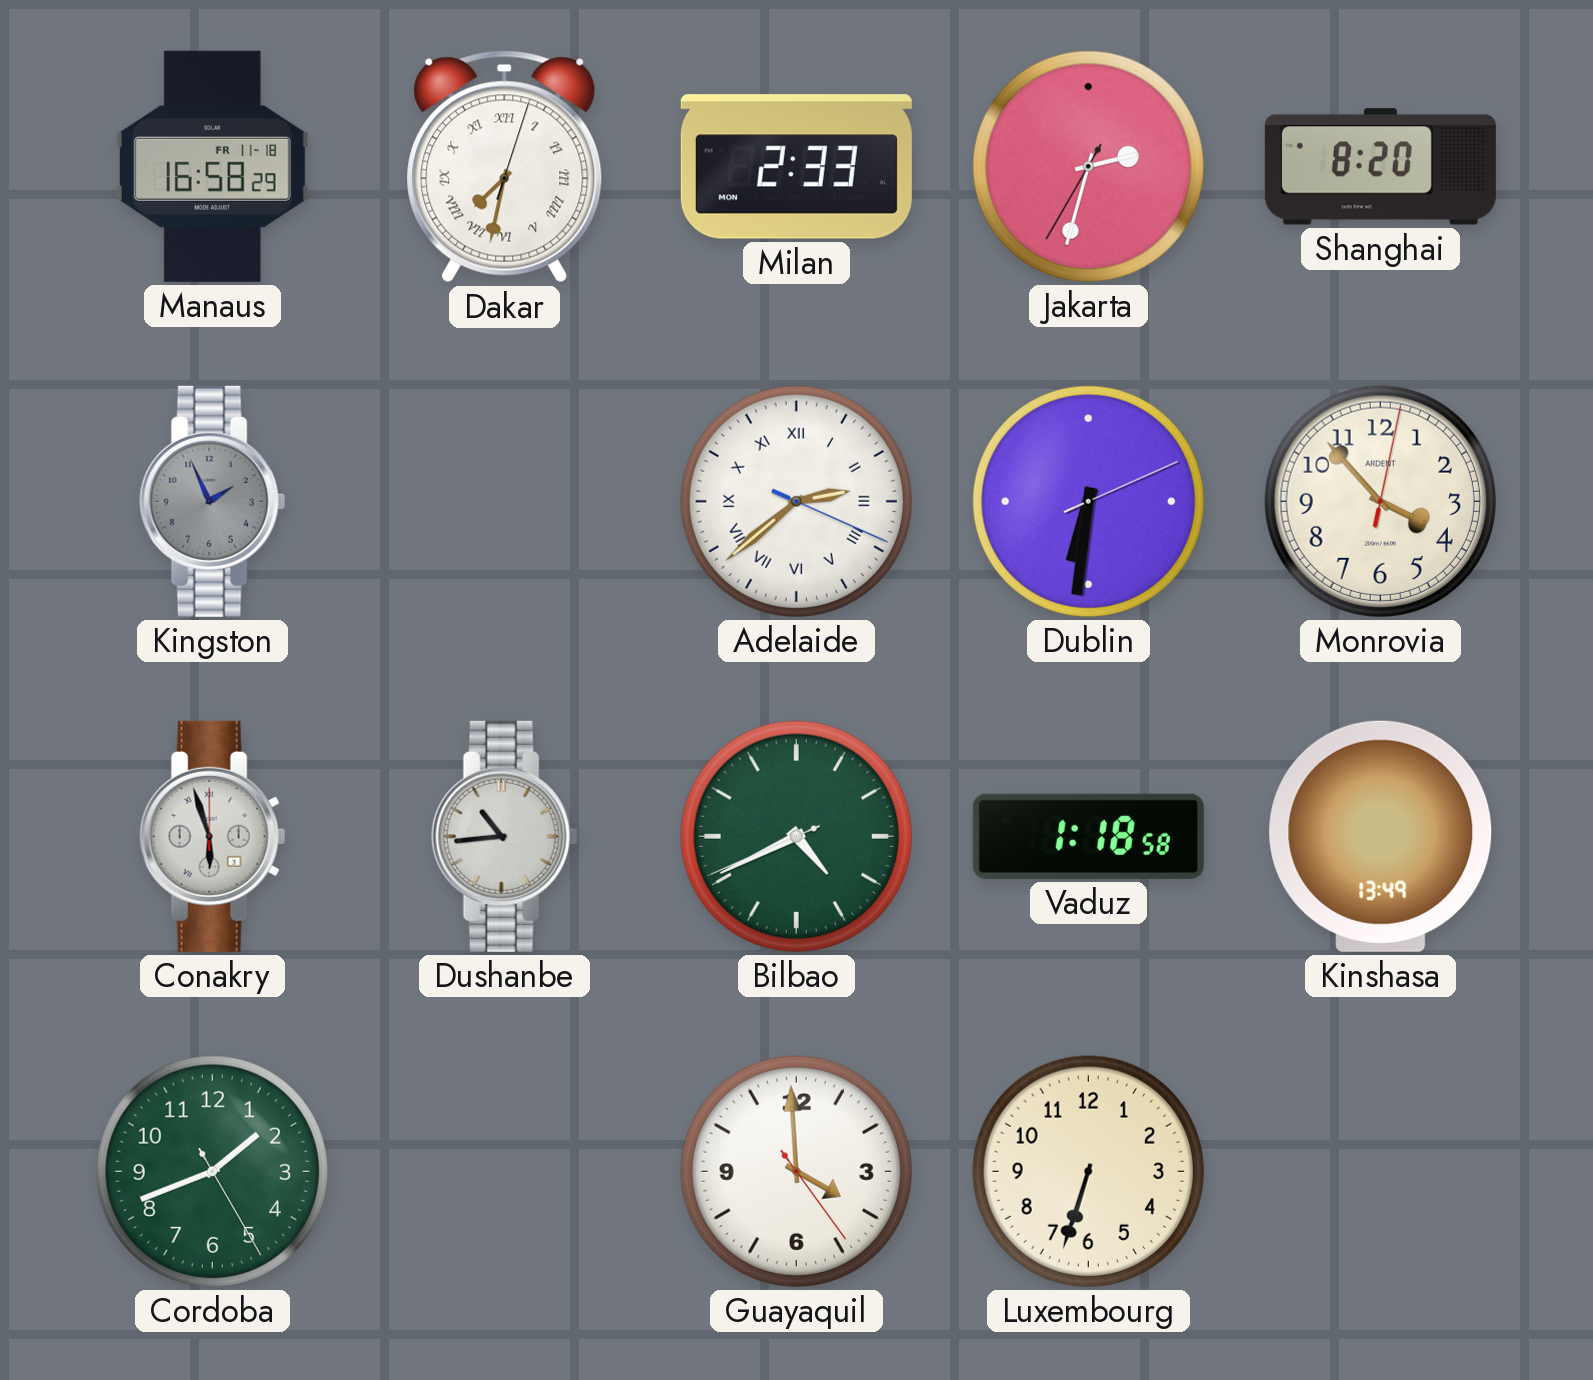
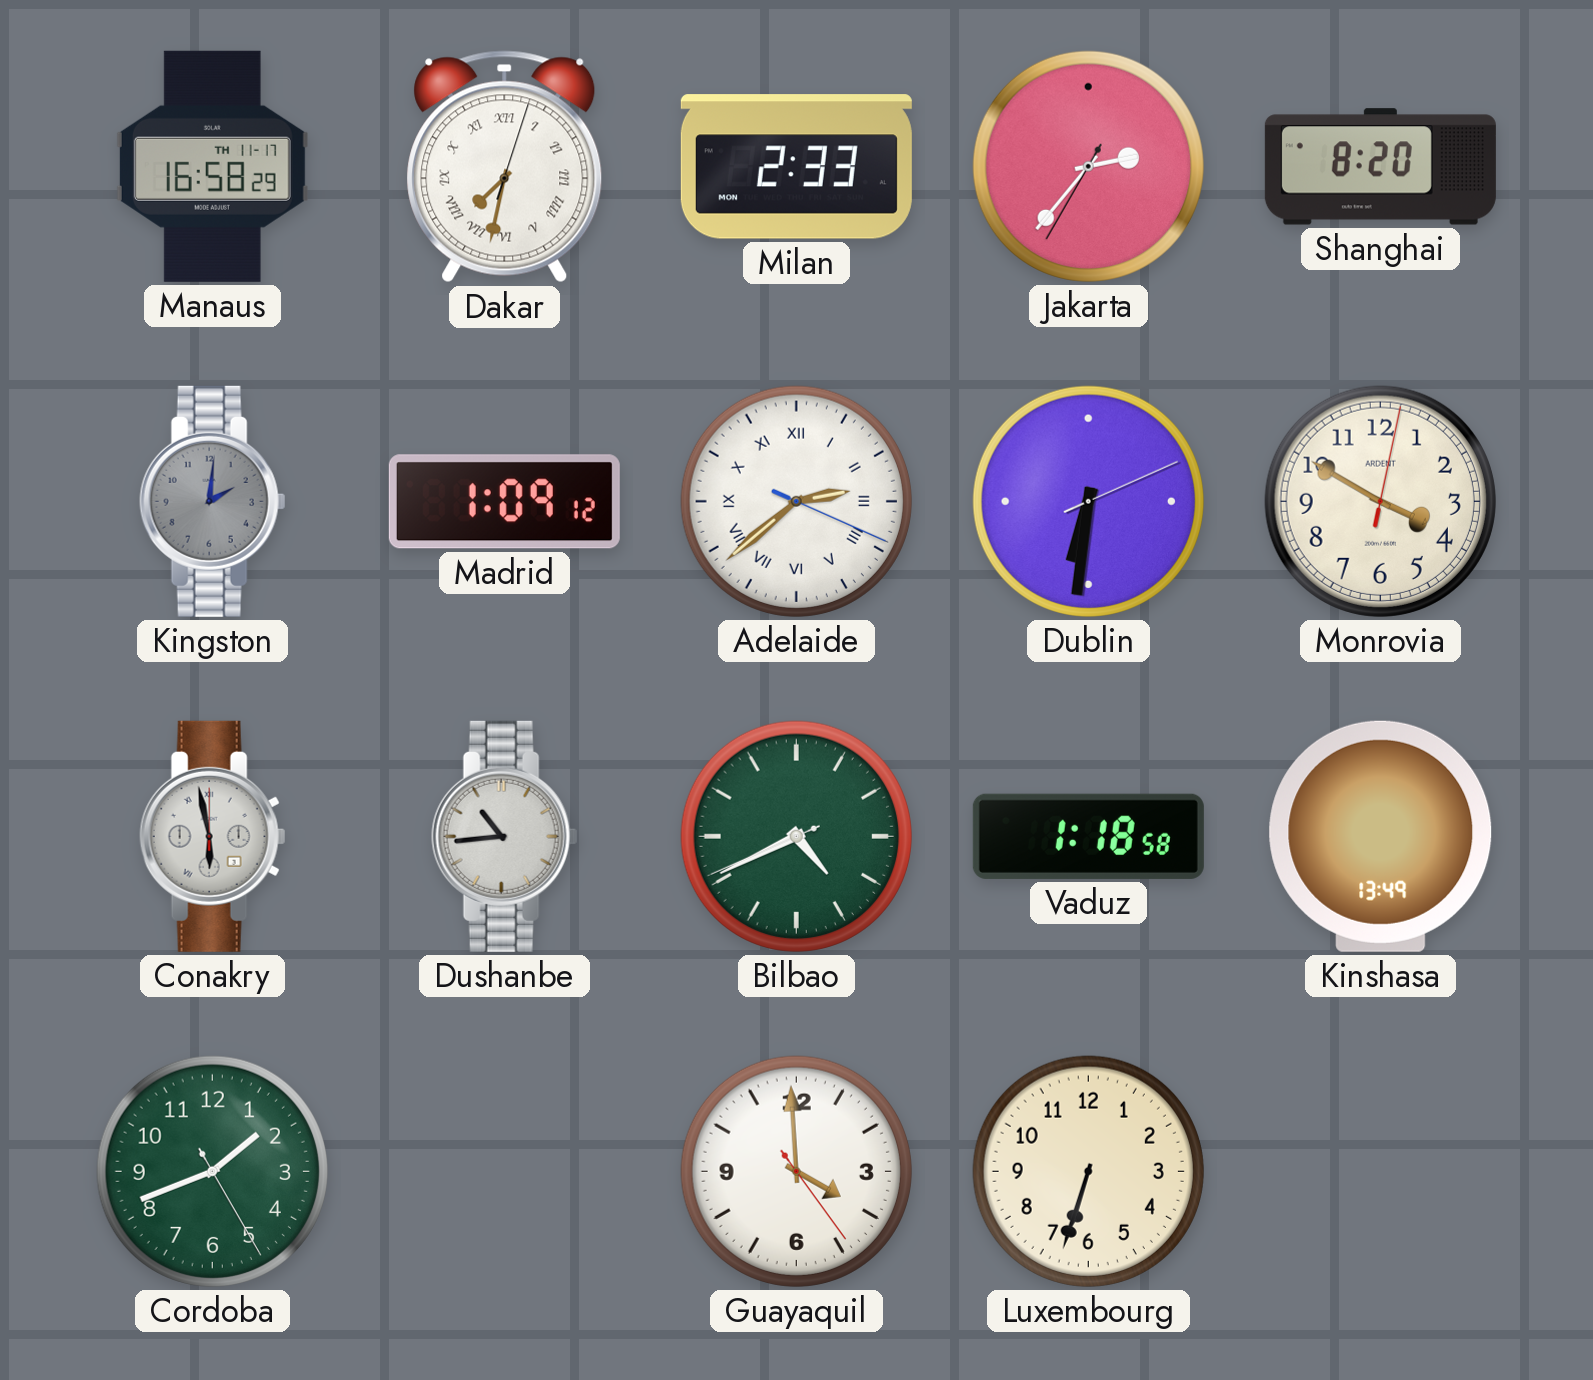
Manaus date: FR 11-18 -> TH 11-17
Jakarta: 2:32 -> 2:36
Kingston: 1:56 -> 2:01
Madrid: none -> 1:09
Monrovia: 3:53 -> 3:50
Conakry: 5:57 -> 5:58
